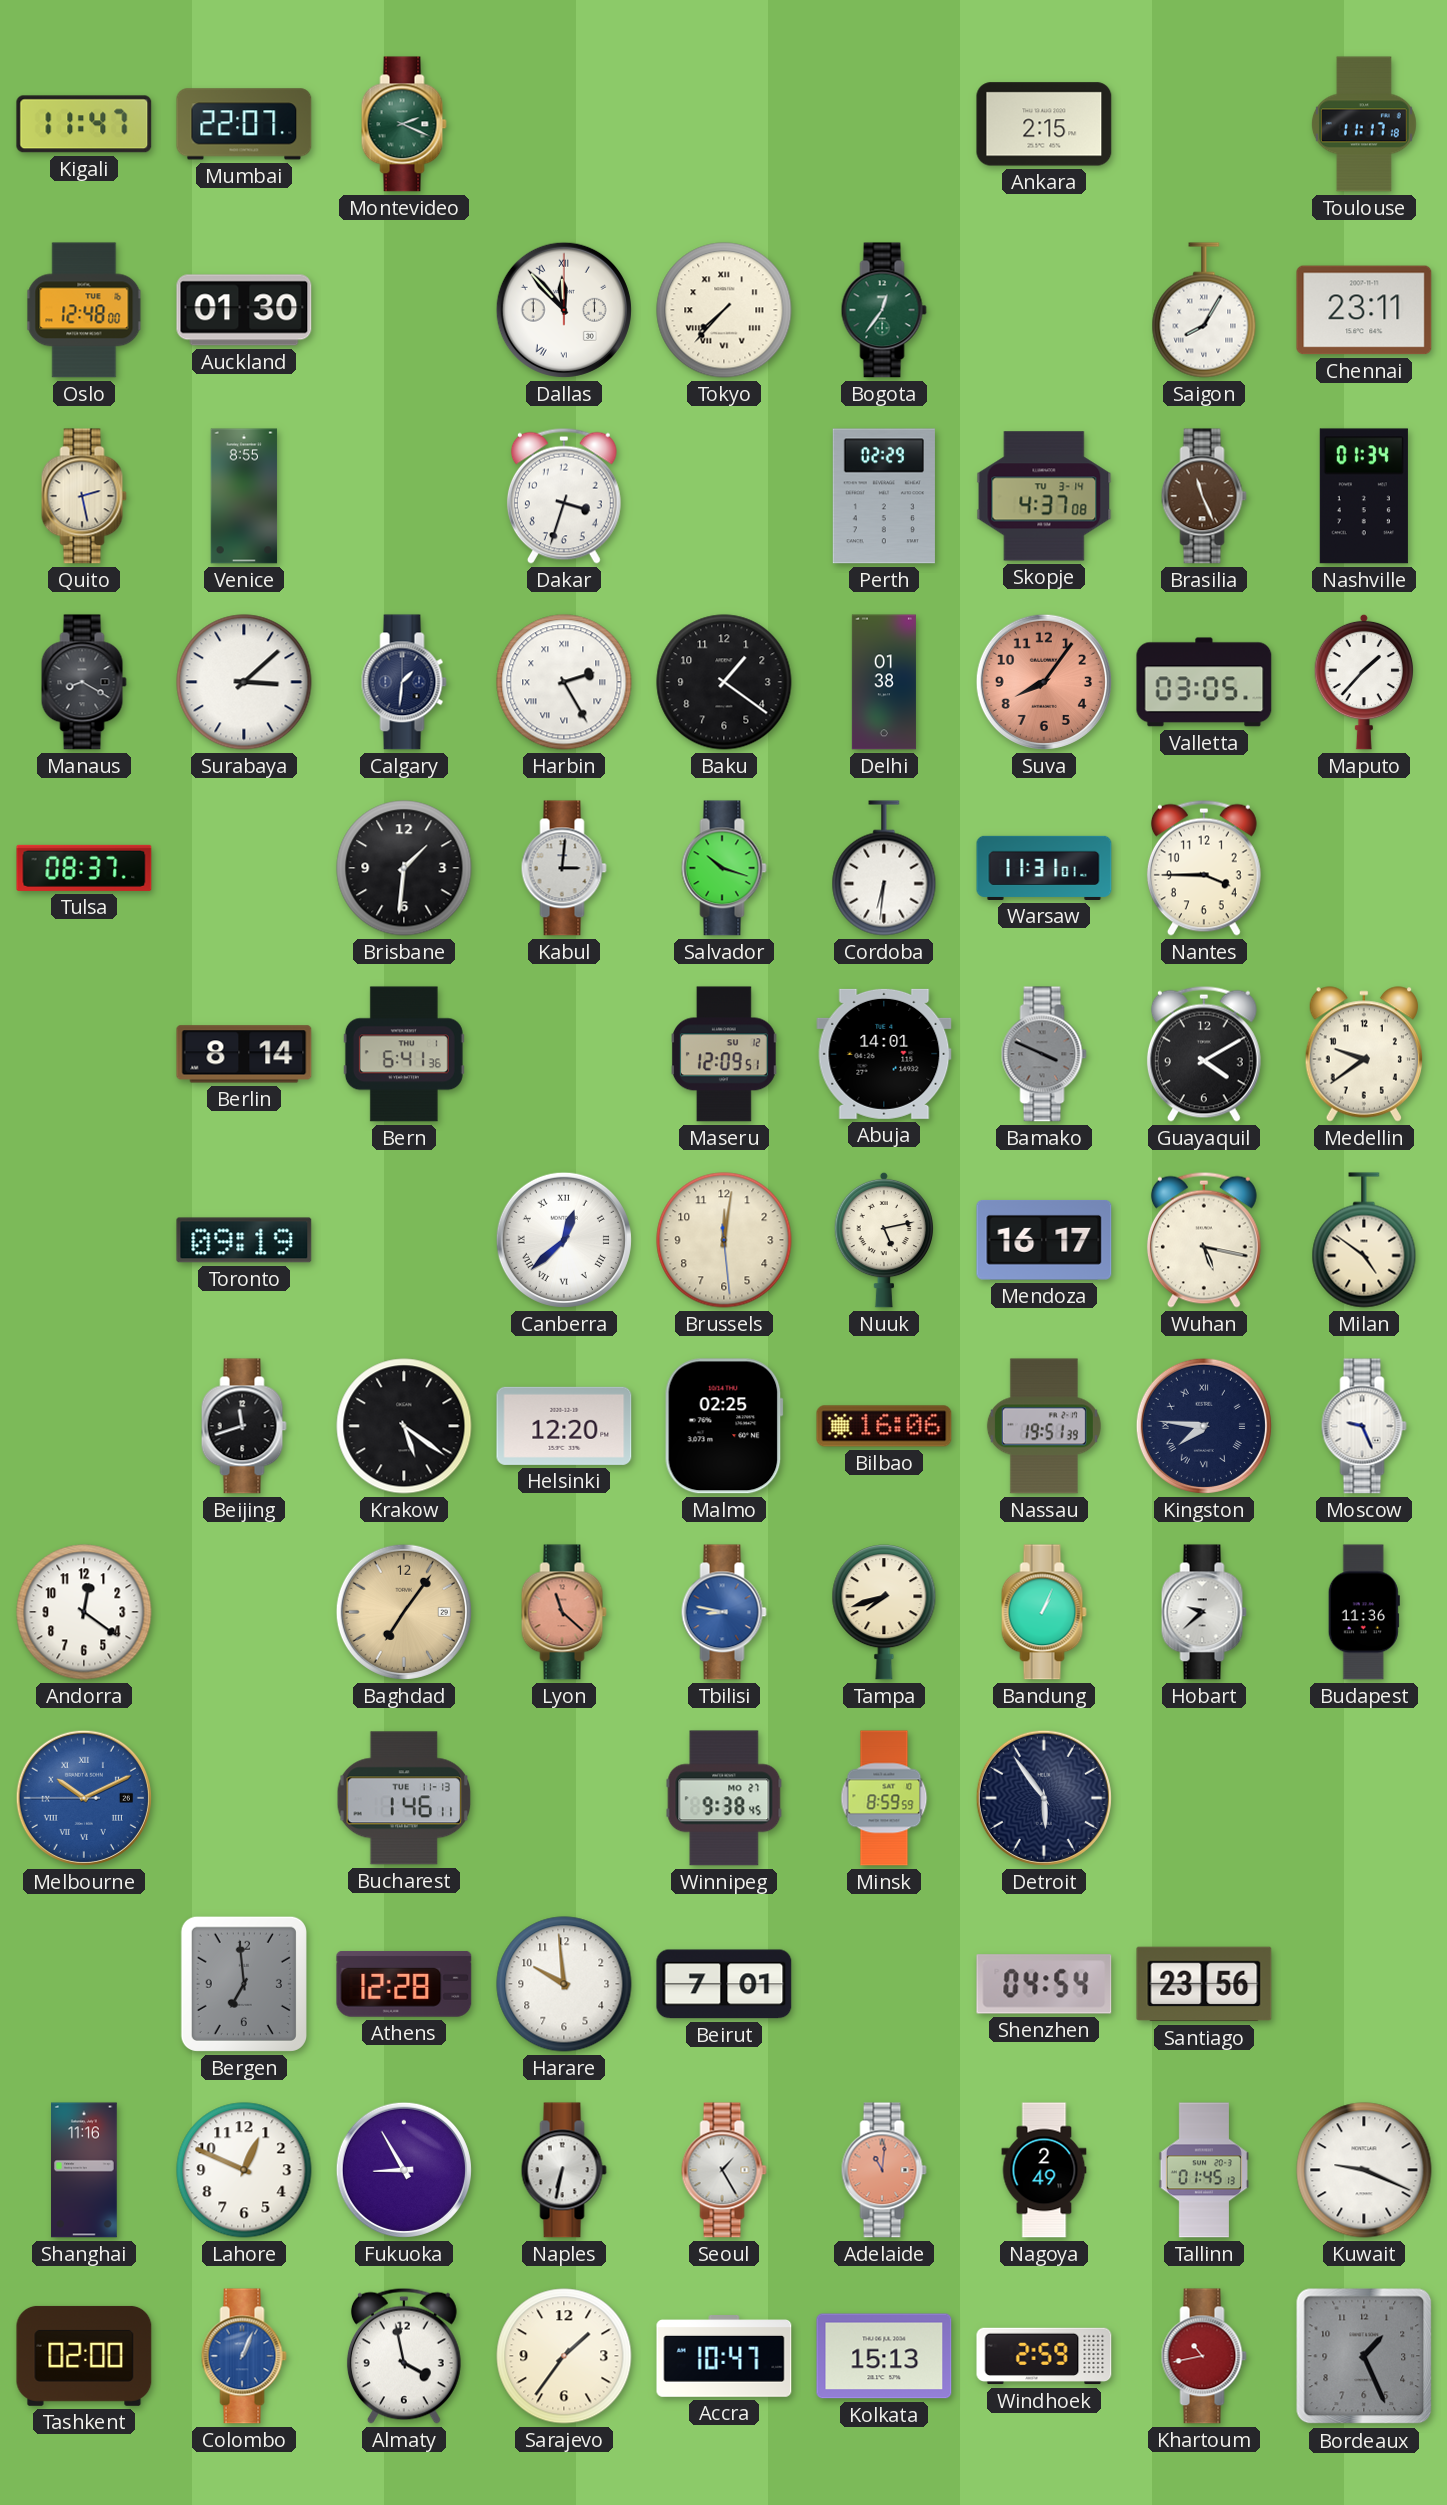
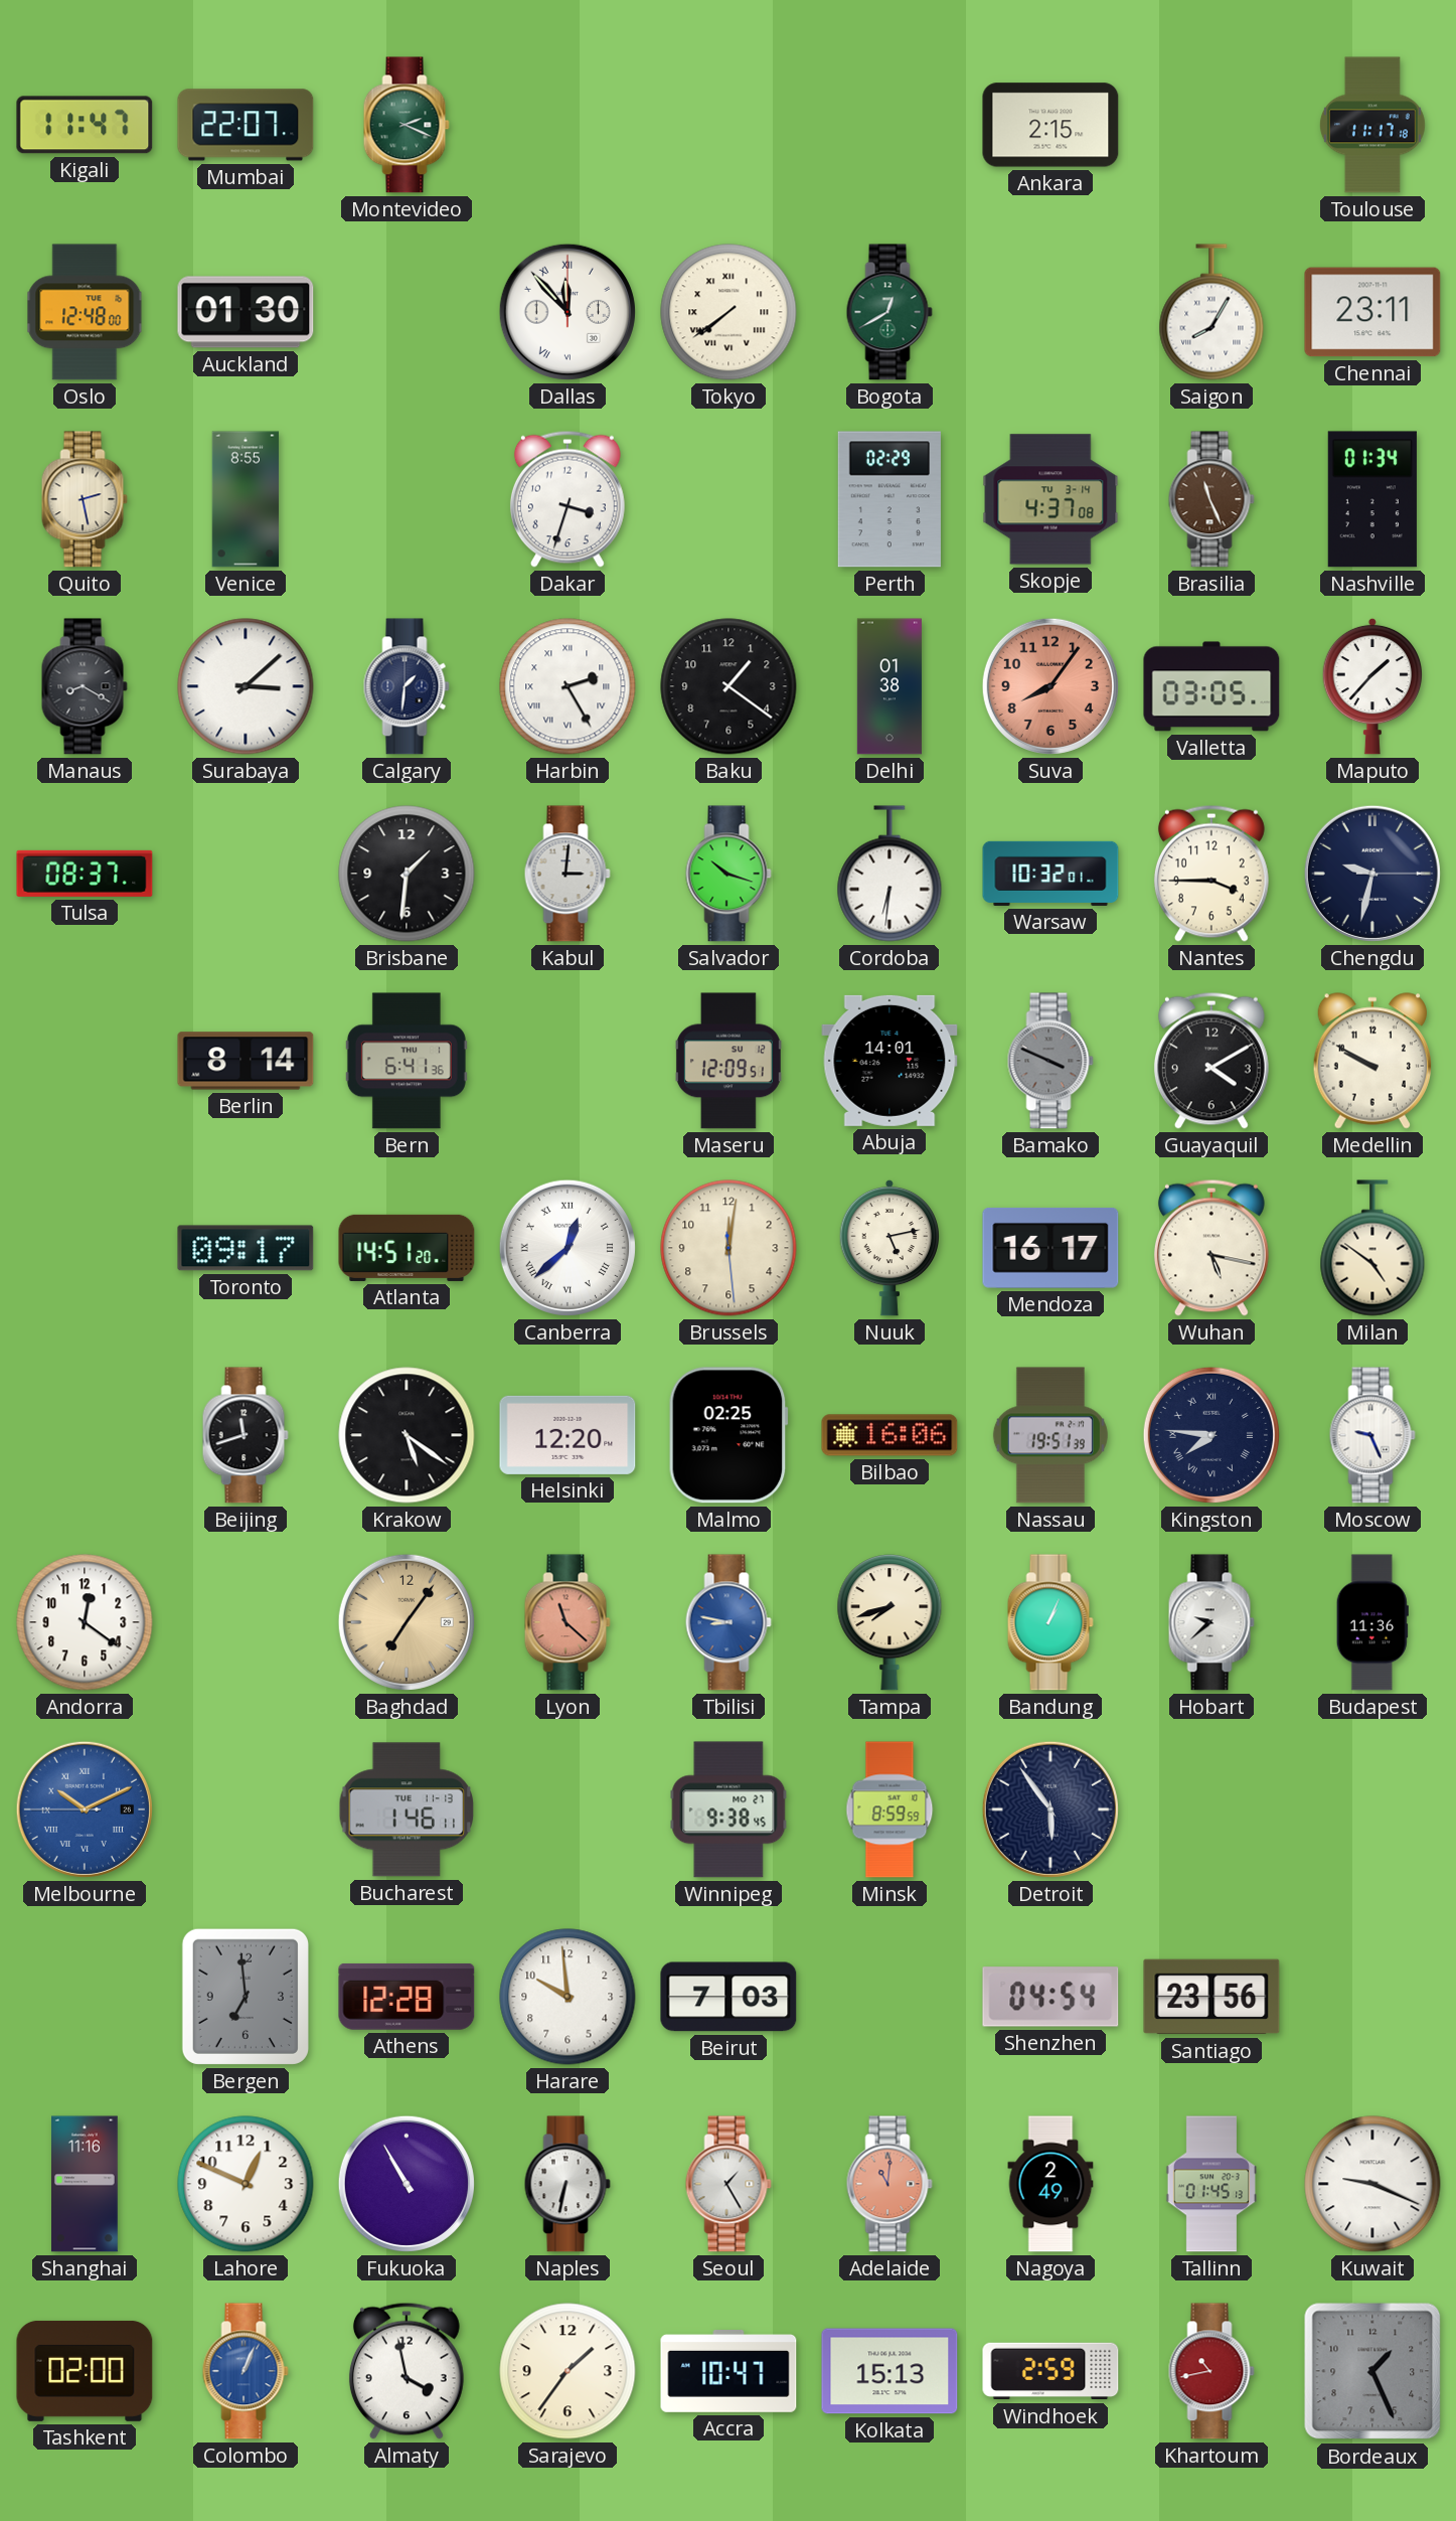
Tokyo: 7:37 -> 7:39
Bogota: 12:36 -> 12:40
Warsaw: 11:31 -> 10:32
Chengdu: none -> 9:32
Medellin: 9:39 -> 9:50
Toronto: 09:19 -> 09:17
Atlanta: none -> 14:51
Beirut: 7:01 -> 7:03
Fukuoka: 8:55 -> 10:55
